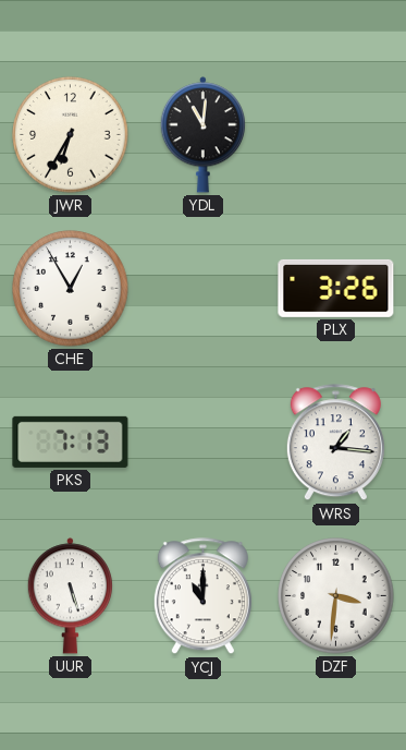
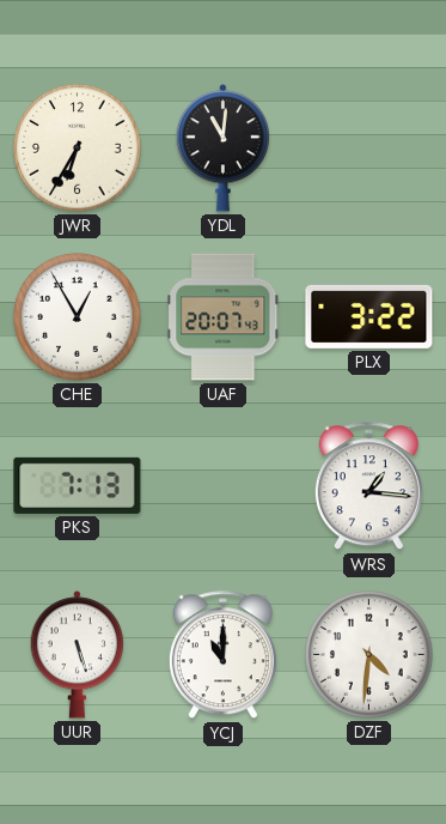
UAF: none -> 20:07
PLX: 3:26 -> 3:22
DZF: 3:31 -> 4:31
